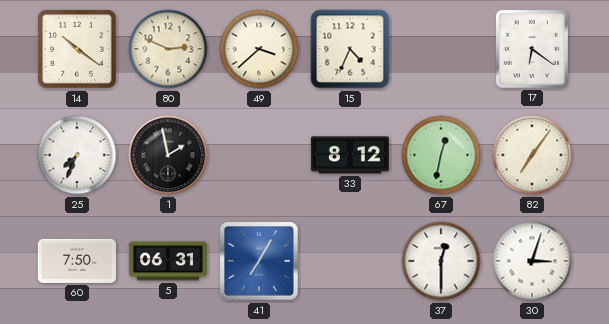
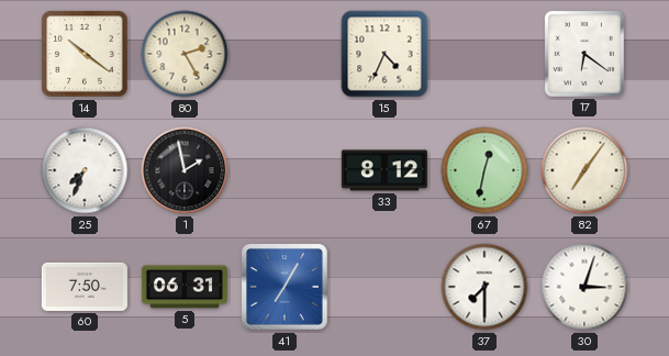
80: 2:49 -> 2:25
49: 3:38 -> none
37: 12:30 -> 7:30
